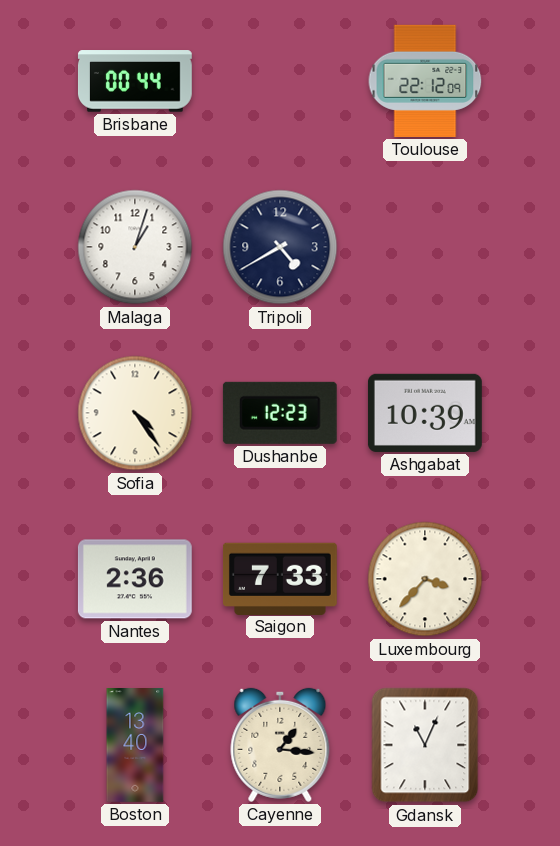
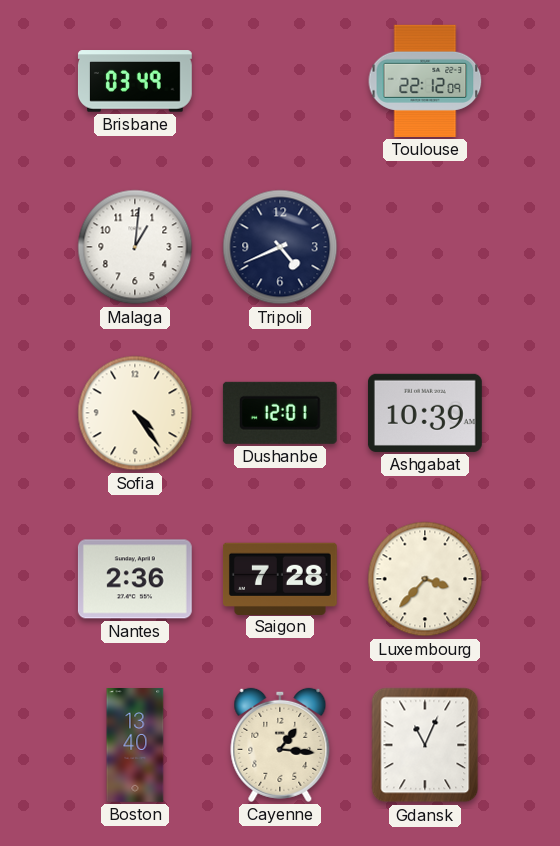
Brisbane: 00:44 -> 03:49
Malaga: 1:03 -> 1:01
Tripoli: 4:40 -> 4:41
Dushanbe: 12:23 -> 12:01
Saigon: 7:33 -> 7:28
